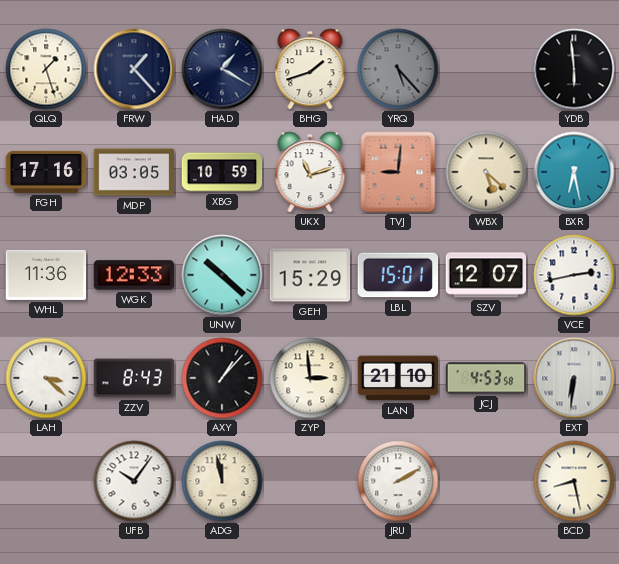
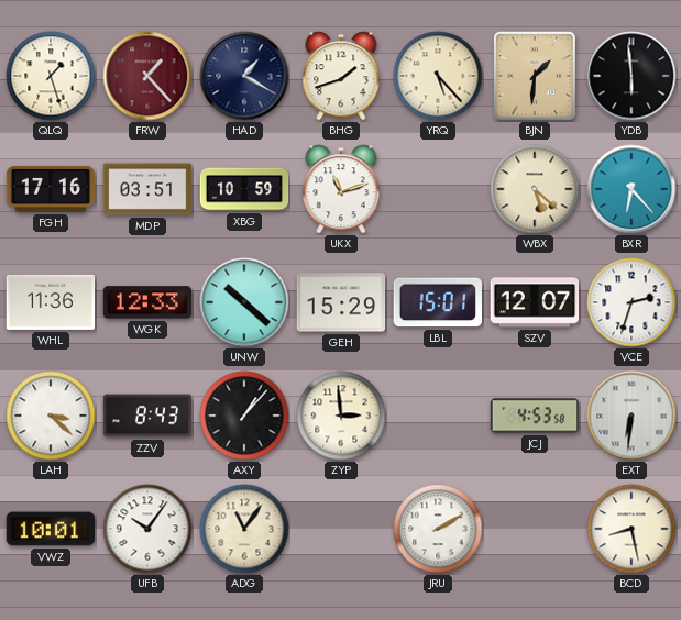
FRW dial: navy -> burgundy
YRQ dial: grey -> cream
BJN: none -> 1:31
MDP: 03:05 -> 03:51
TVJ: 9:01 -> none
BXR: 6:28 -> 6:23
VCE: 2:43 -> 2:33
LAN: 21:10 -> none
VWZ: none -> 10:01
ADG: 11:58 -> 11:06
